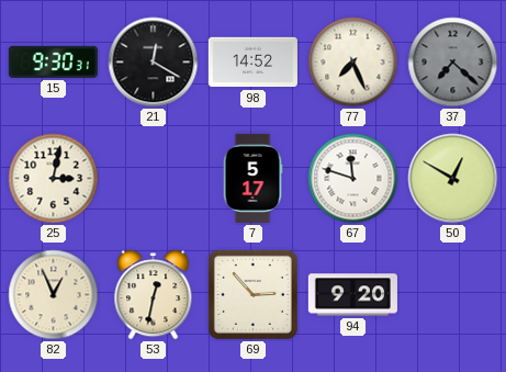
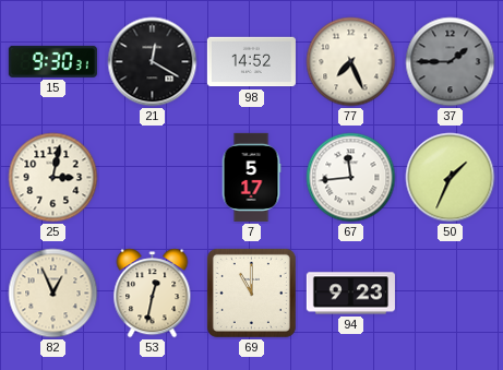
37: 7:22 -> 1:45
67: 11:48 -> 11:44
50: 12:50 -> 1:34
69: 2:53 -> 11:00
94: 9:20 -> 9:23
